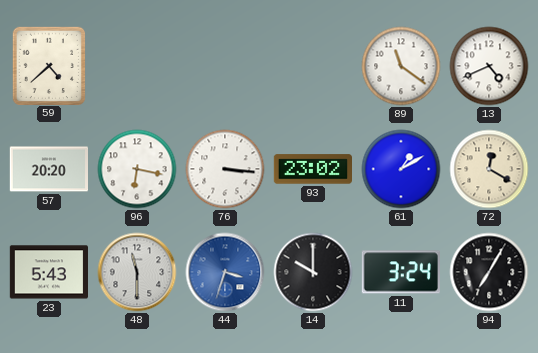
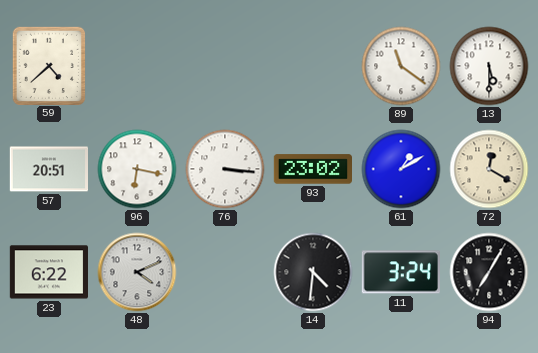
13: 4:41 -> 5:30
57: 20:20 -> 20:51
23: 5:43 -> 6:22
48: 11:30 -> 4:11
44: 3:33 -> none
14: 10:00 -> 4:31
